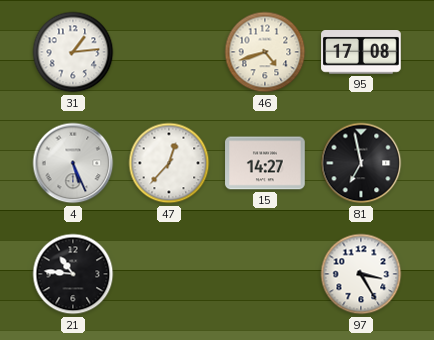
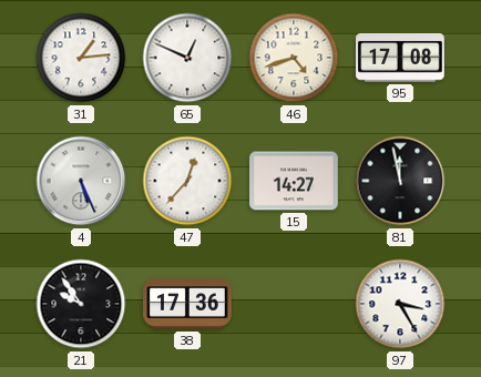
65: none -> 12:49
81: 6:58 -> 11:58
21: 10:46 -> 9:54
38: none -> 17:36
